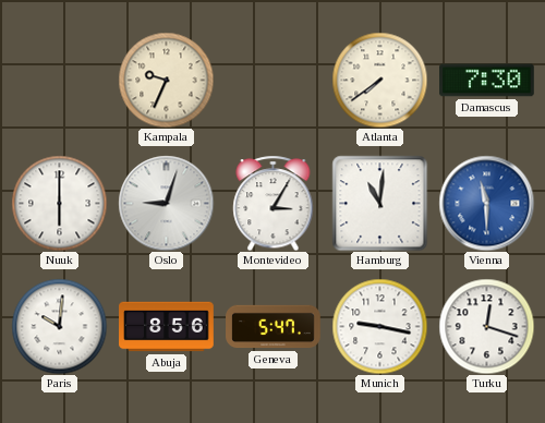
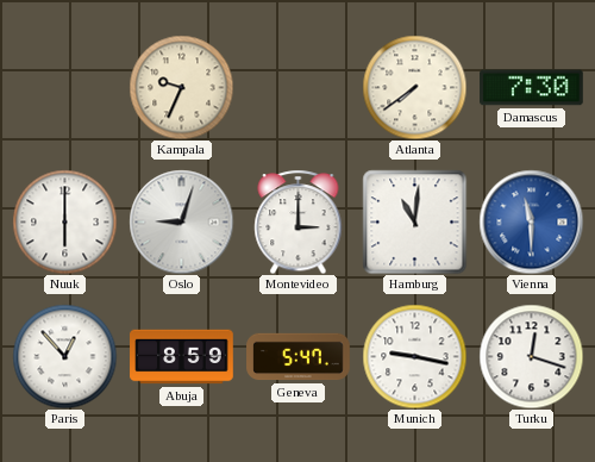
Montevideo: 3:05 -> 3:00
Paris: 10:01 -> 12:53
Abuja: 8:56 -> 8:59
